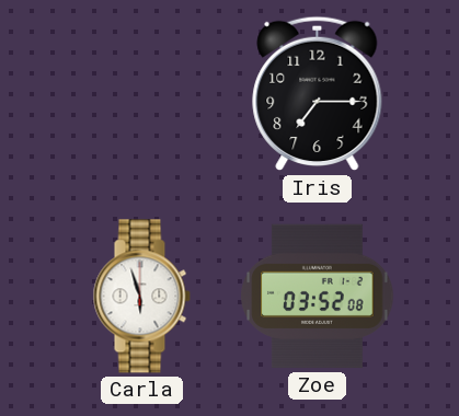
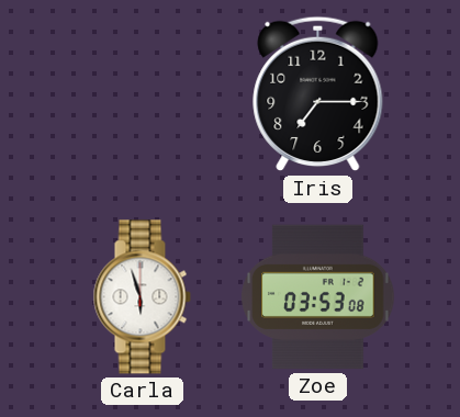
Zoe: 03:52 -> 03:53
